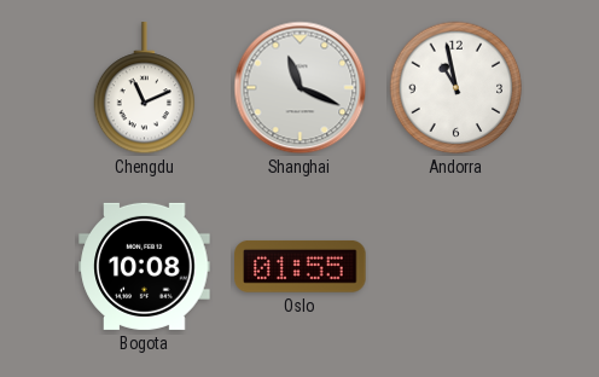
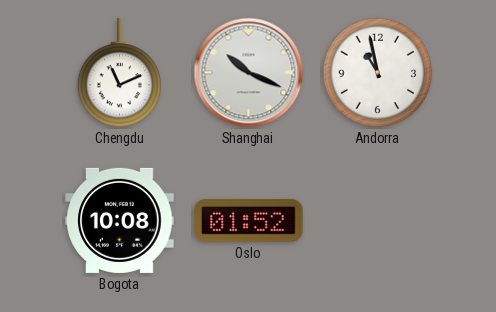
Shanghai: 11:19 -> 10:19
Oslo: 01:55 -> 01:52
